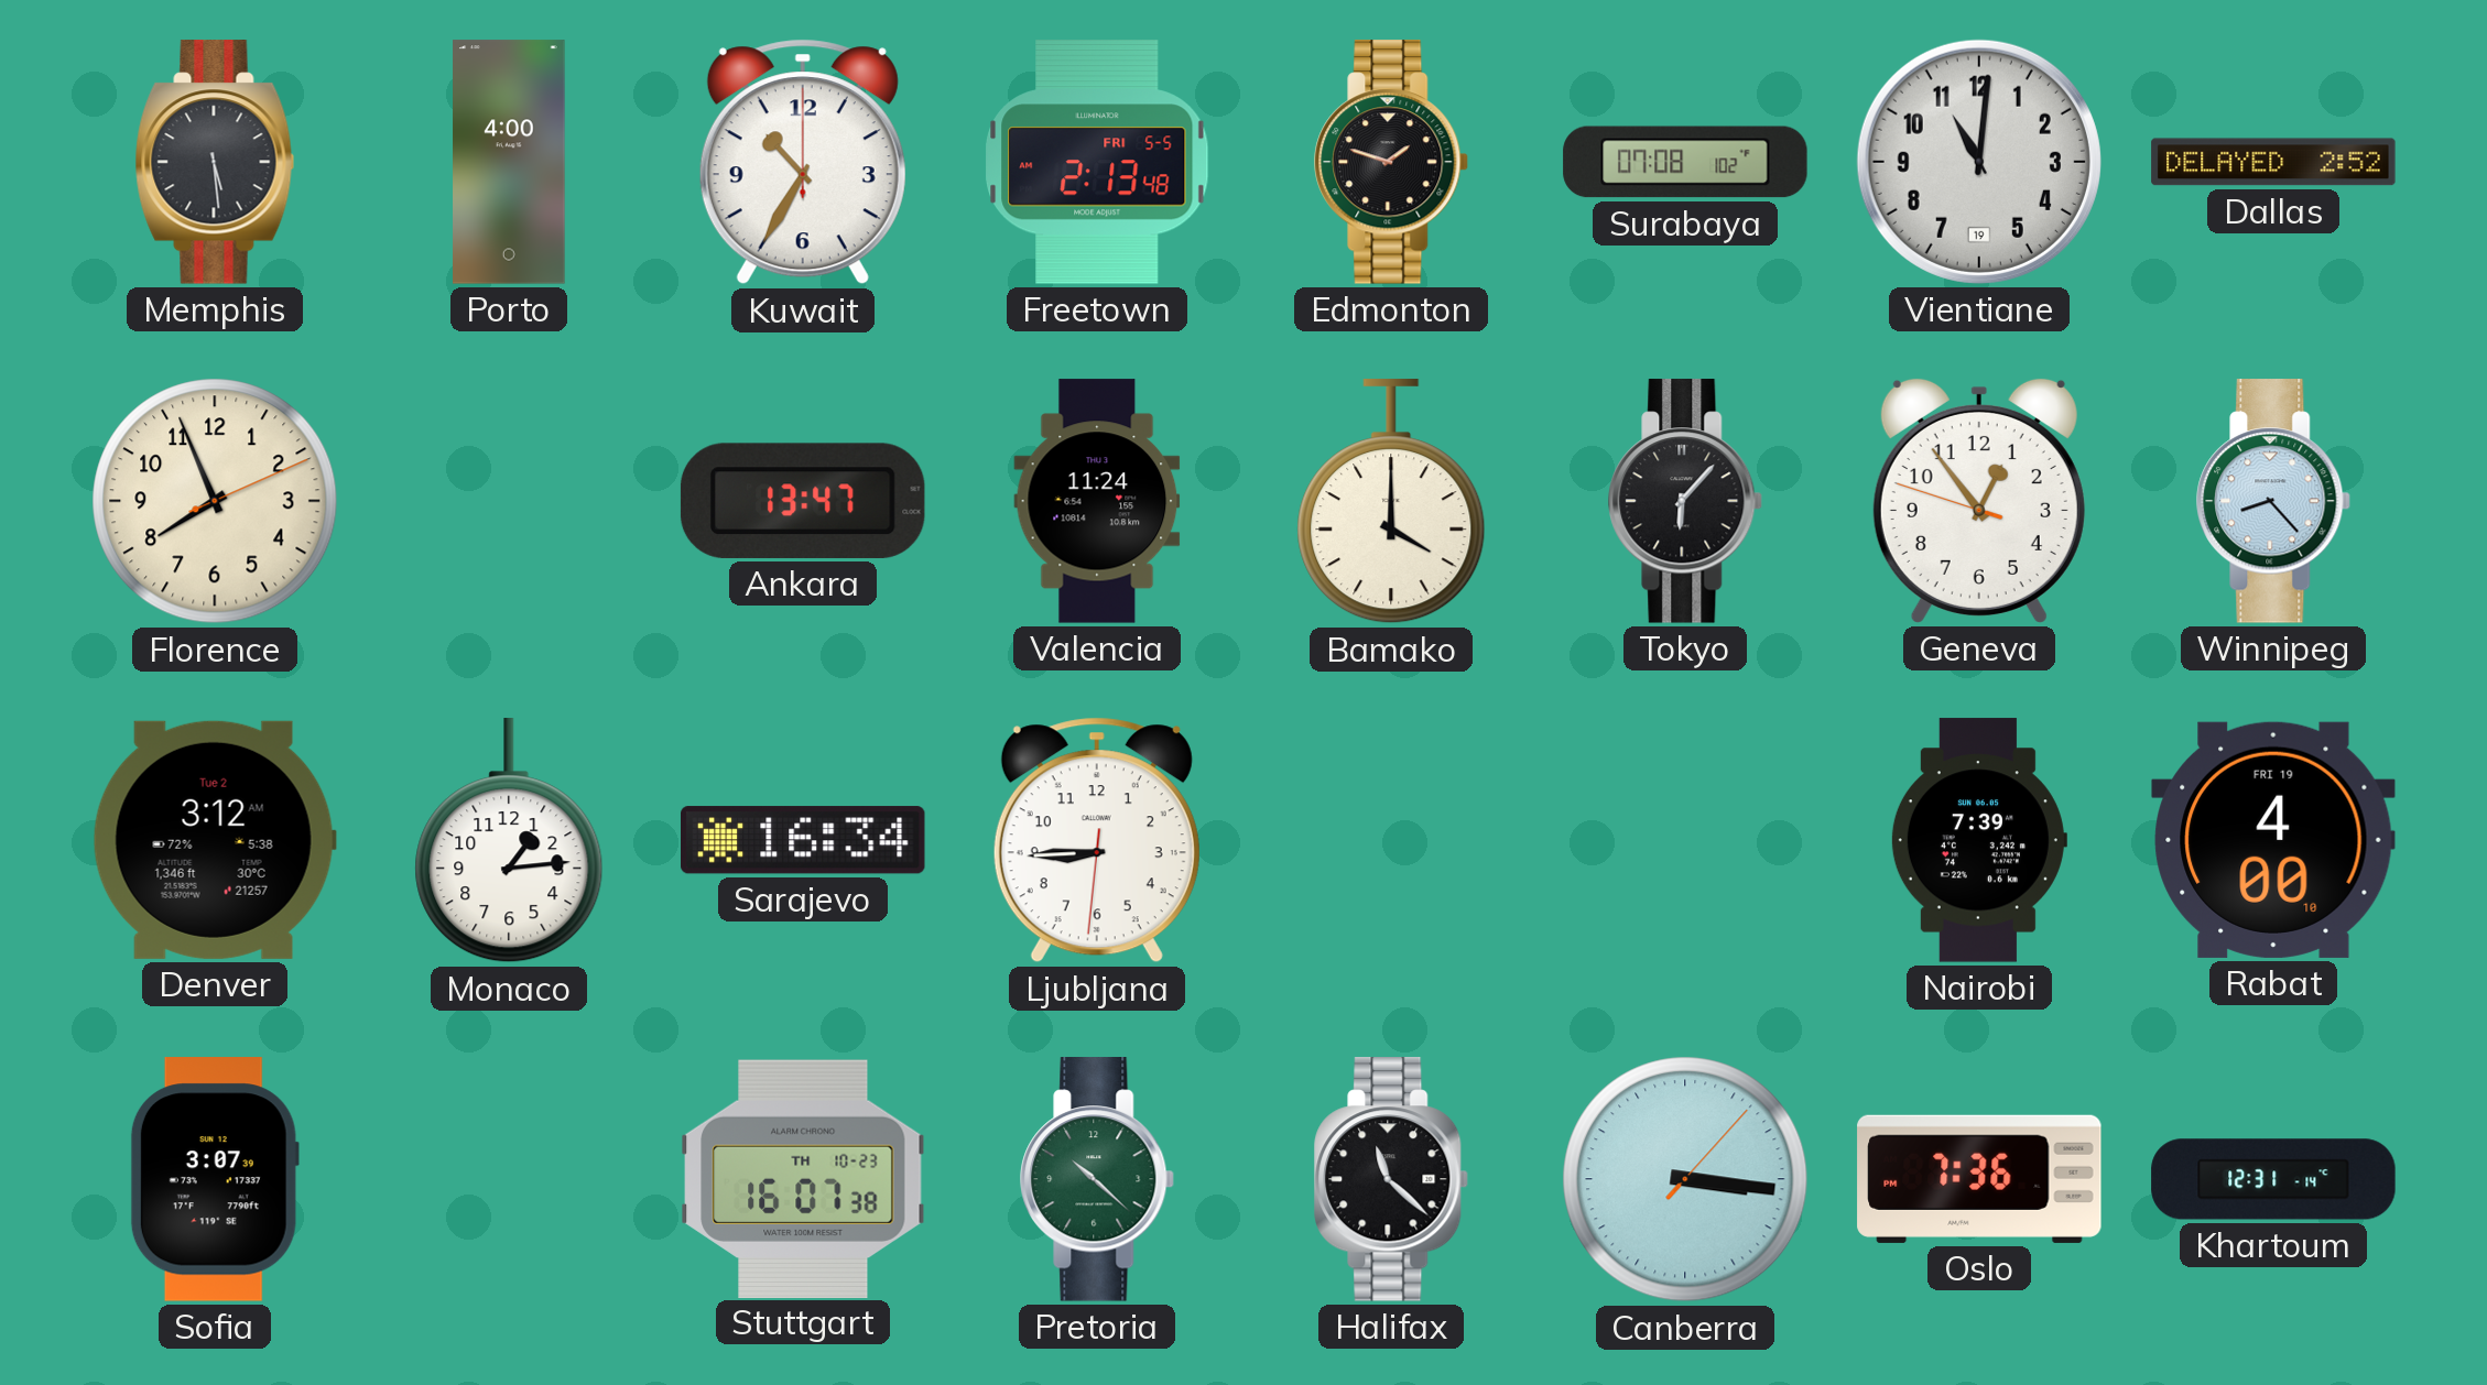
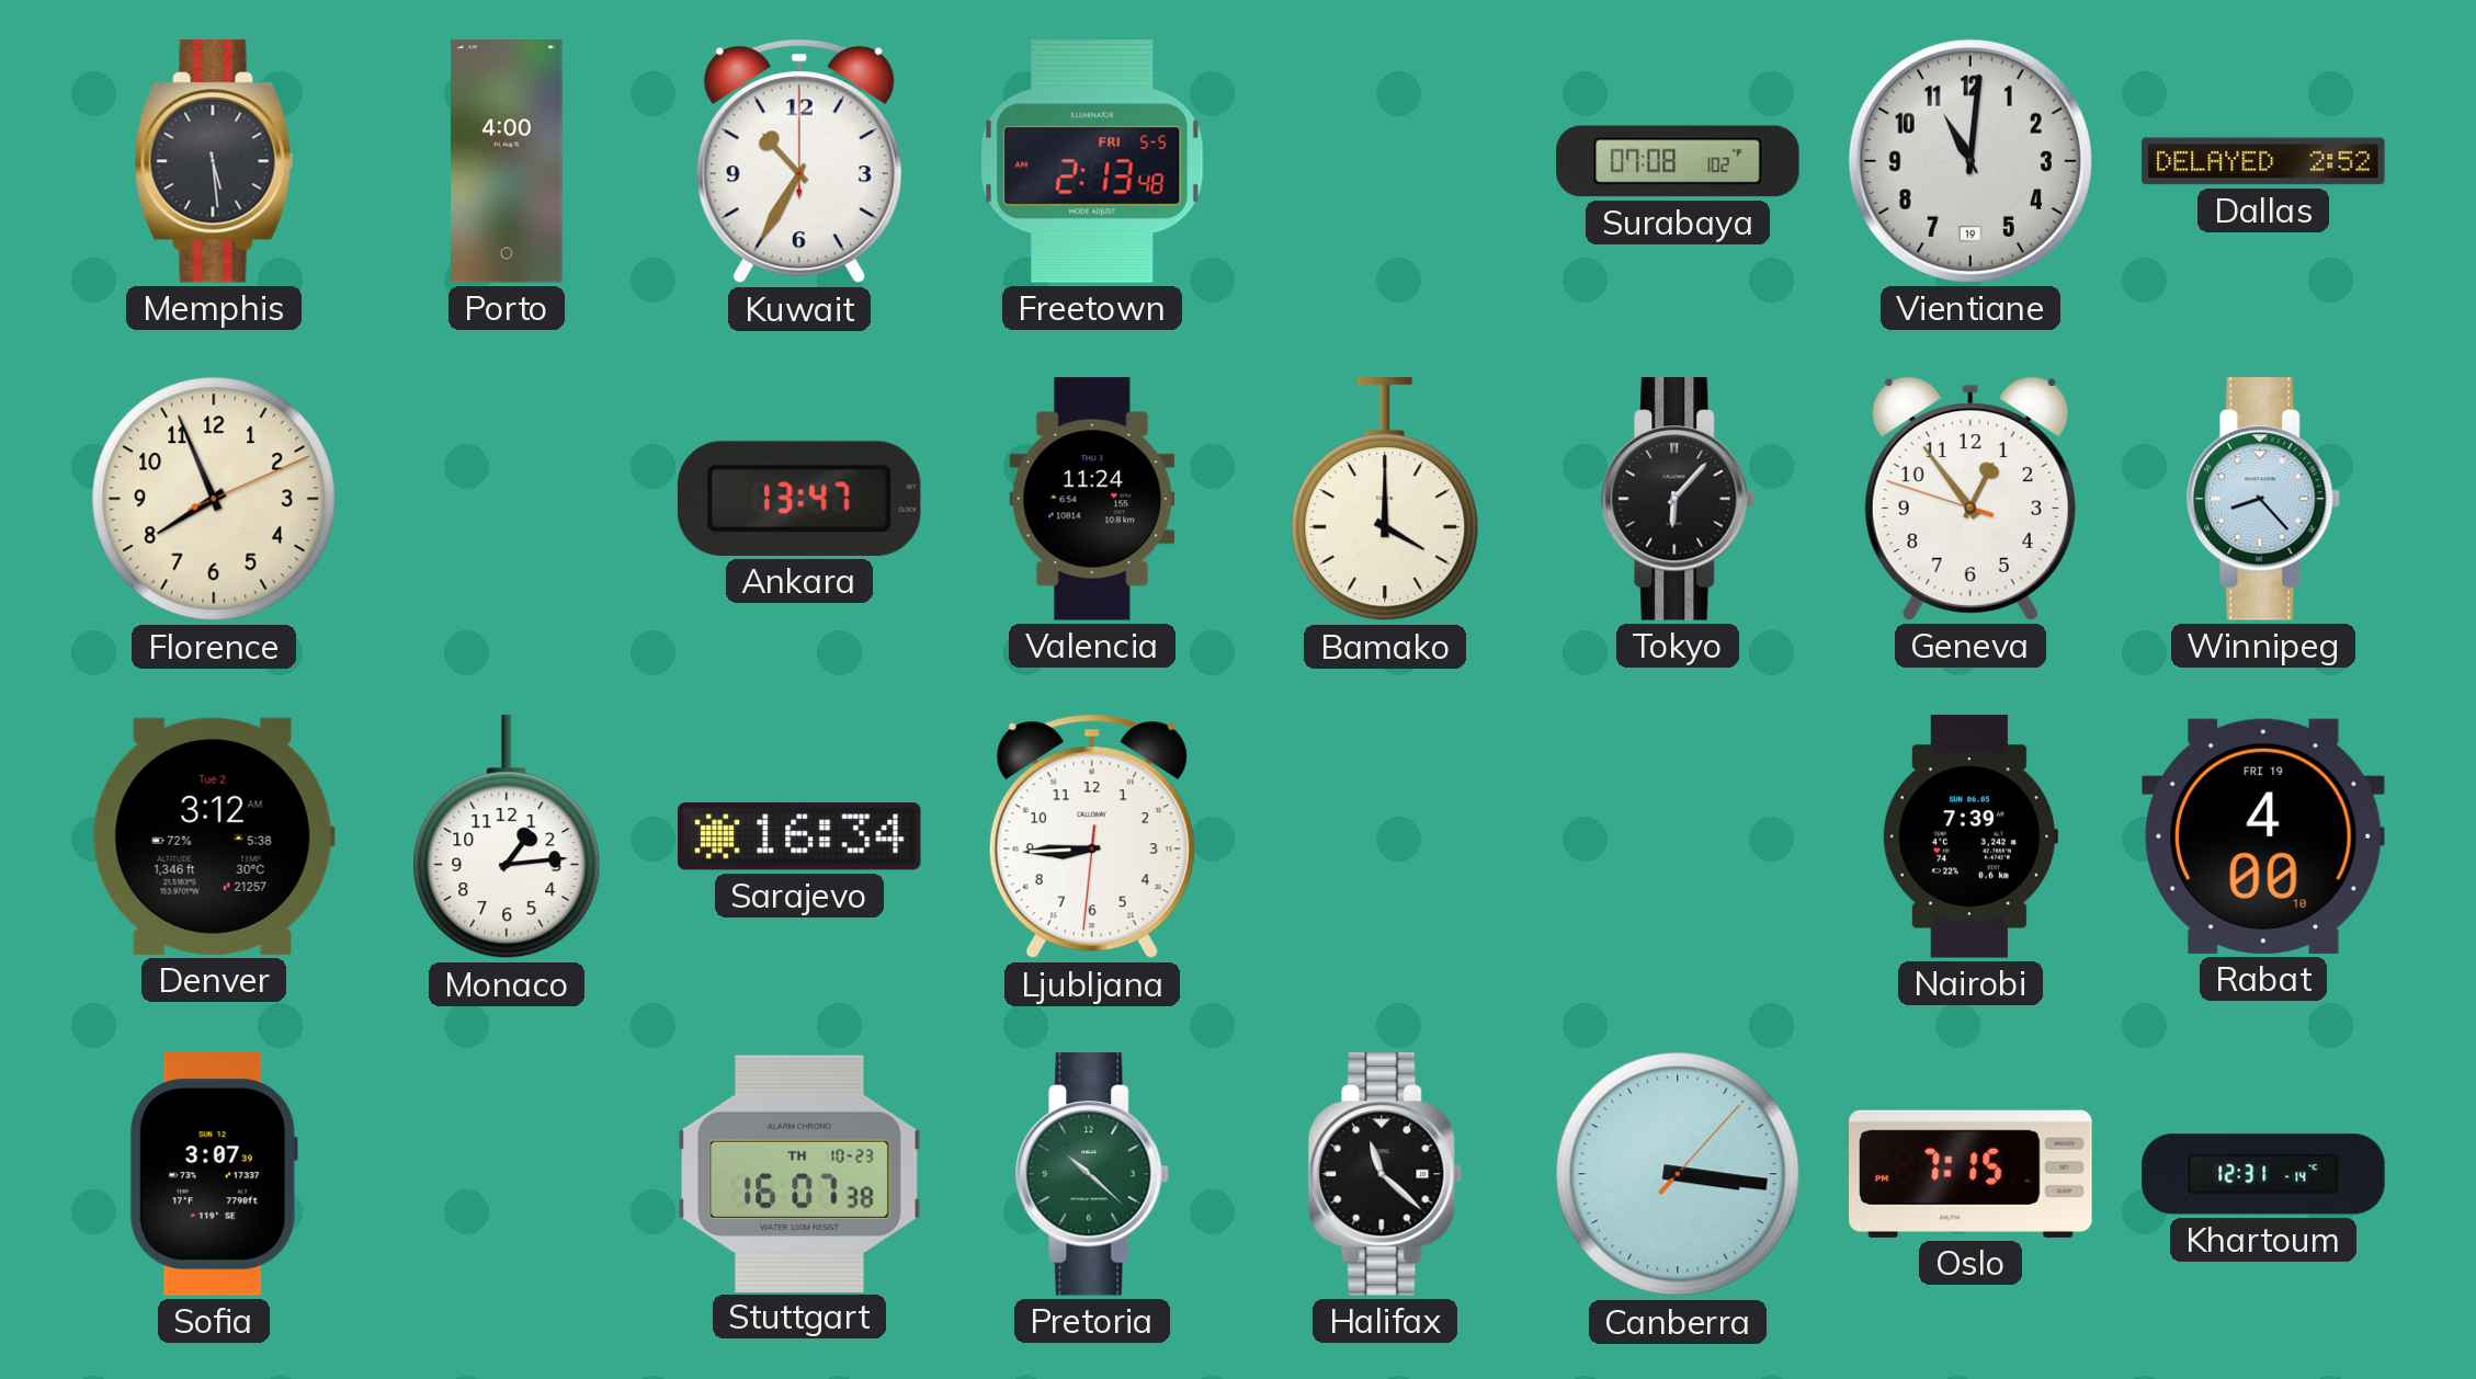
Edmonton: 1:48 -> none
Oslo: 7:36 -> 7:15
